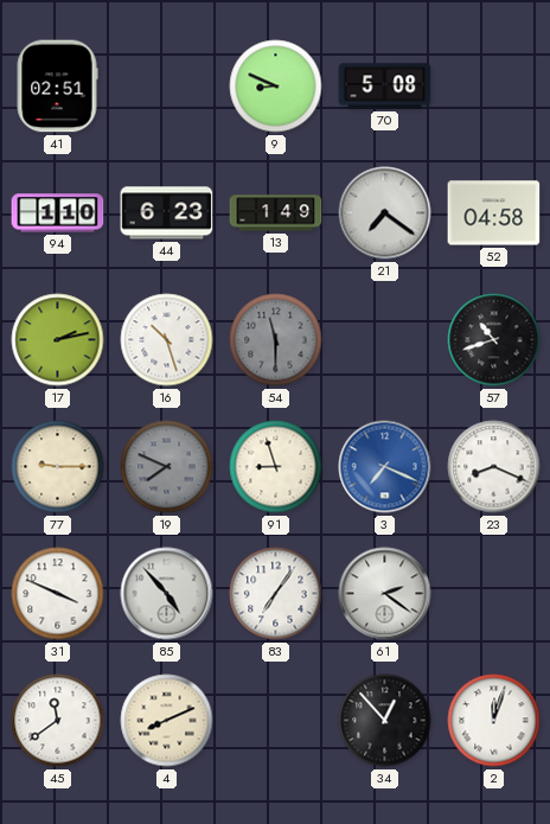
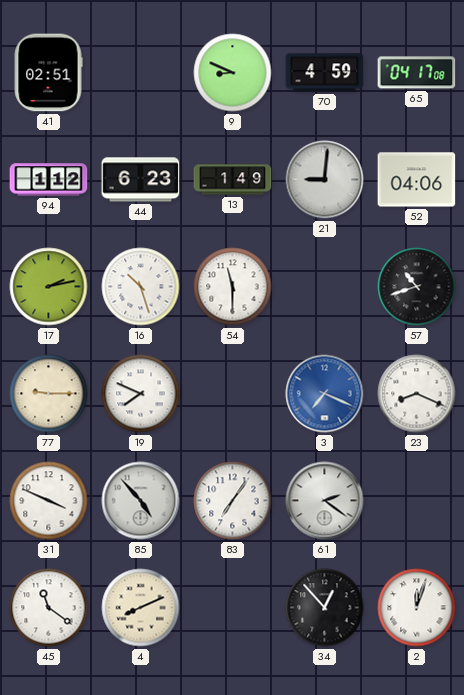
70: 5:08 -> 4:59
65: none -> 04:17
94: 1:10 -> 1:12
21: 7:21 -> 9:01
52: 04:58 -> 04:06
54 dial: grey -> white
19 dial: grey -> white
91: 8:57 -> none
45: 11:39 -> 11:21
